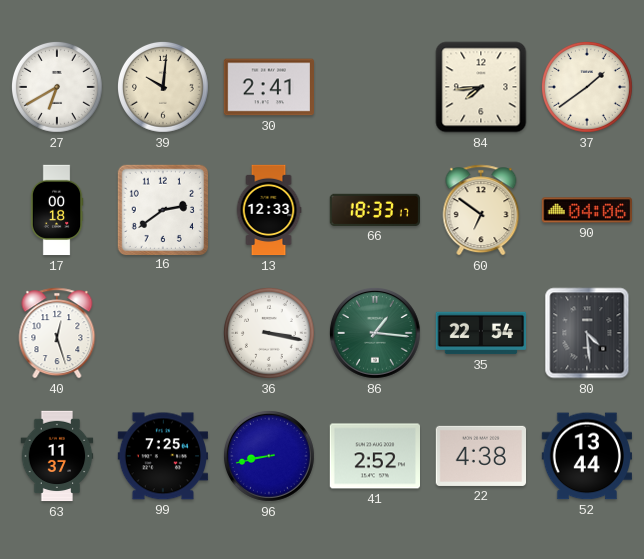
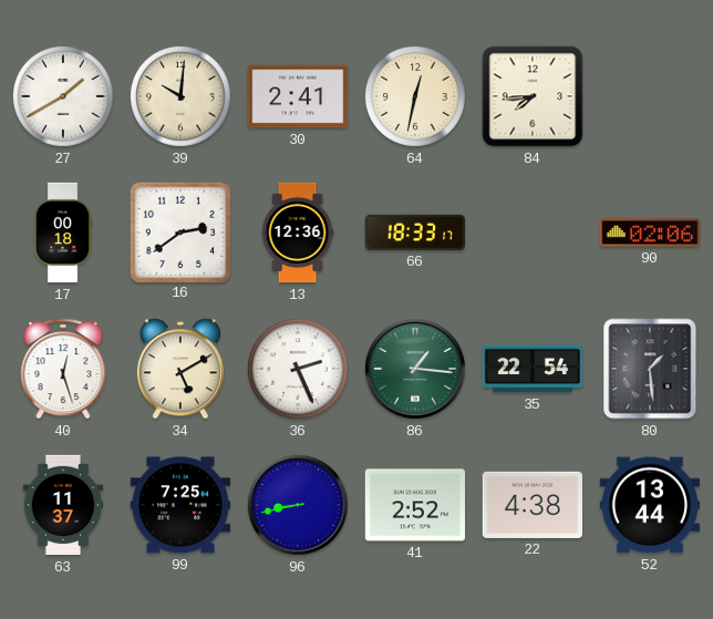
27: 6:40 -> 1:40
64: none -> 12:32
37: 1:39 -> none
13: 12:33 -> 12:36
60: 6:51 -> none
90: 04:06 -> 02:06
34: none -> 5:10
36: 3:17 -> 2:26
80: 4:29 -> 1:29
